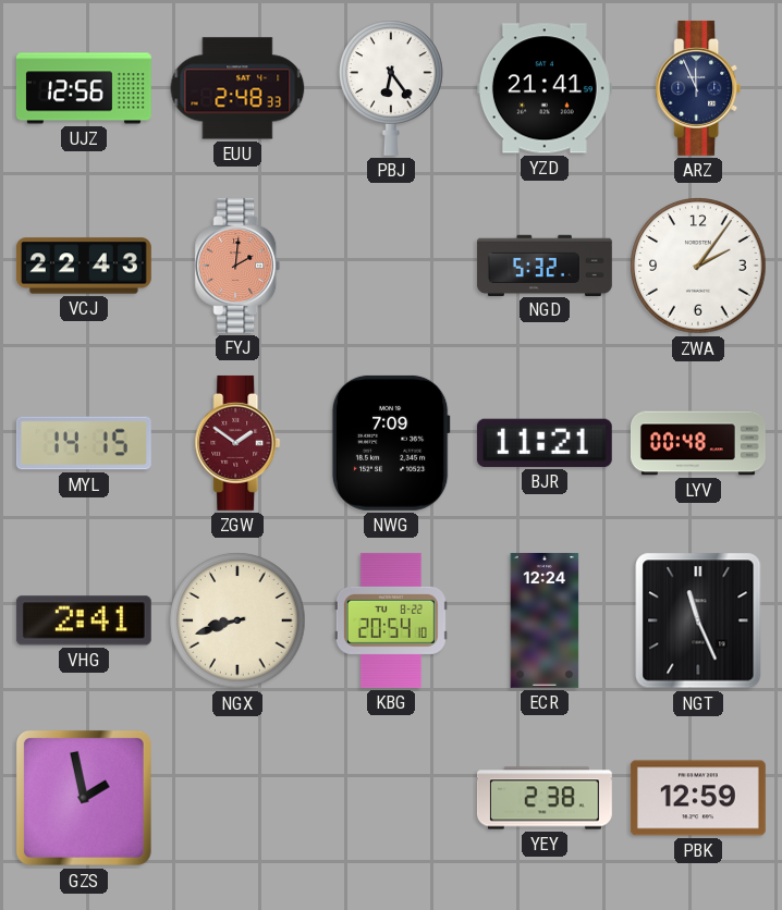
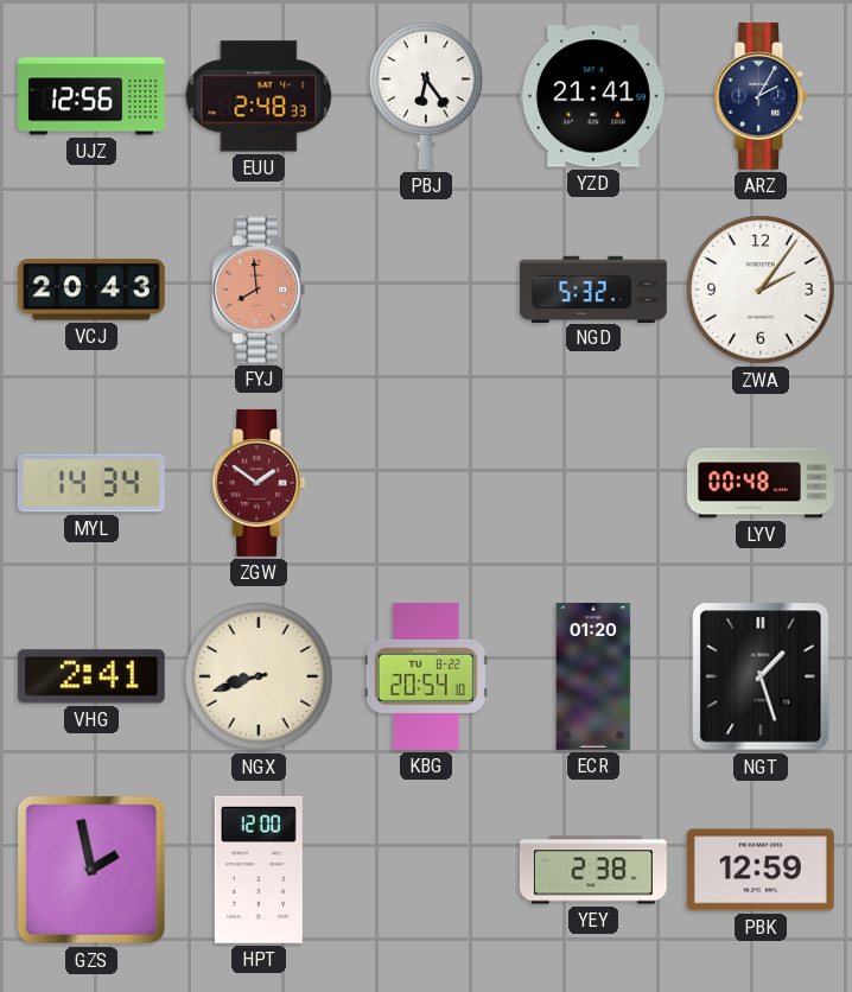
ARZ: 11:56 -> 2:05
VCJ: 22:43 -> 20:43
FYJ: 2:01 -> 7:59
MYL: 14:15 -> 14:34
NWG: 7:09 -> none
BJR: 11:21 -> none
ECR: 12:24 -> 01:20
NGT: 11:26 -> 1:27
HPT: none -> 12:00
